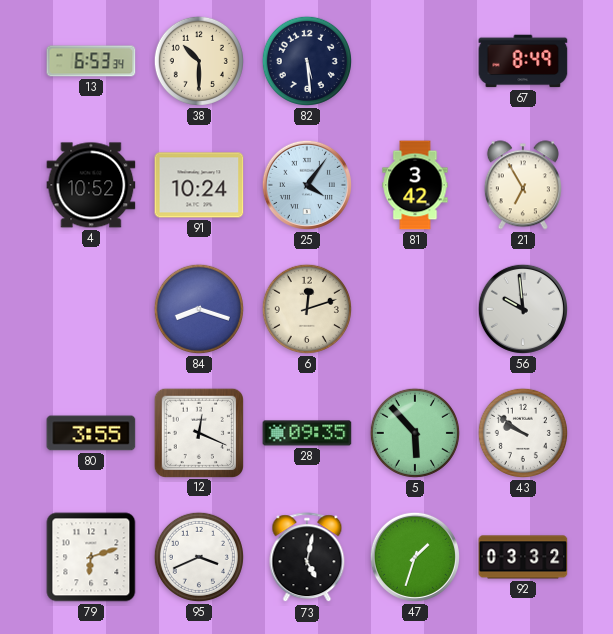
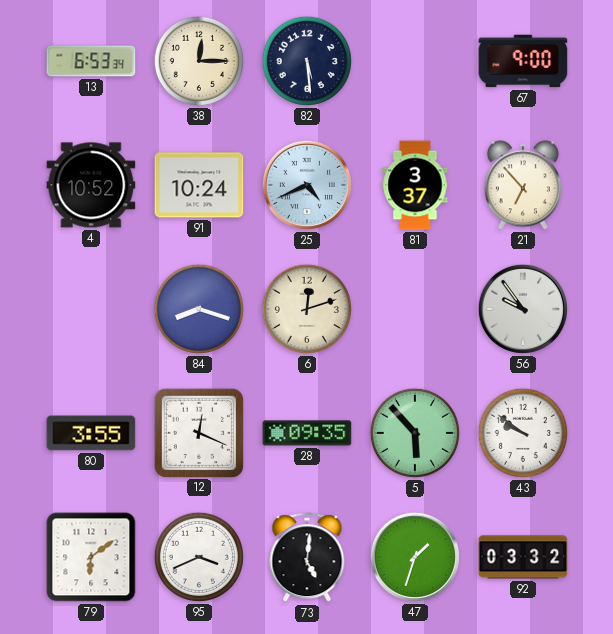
38: 10:30 -> 12:15
67: 8:49 -> 9:00
25: 4:06 -> 4:41
81: 3:42 -> 3:37
21: 6:55 -> 6:53
56: 9:59 -> 9:54
79: 6:12 -> 6:09
73: 5:02 -> 5:01
